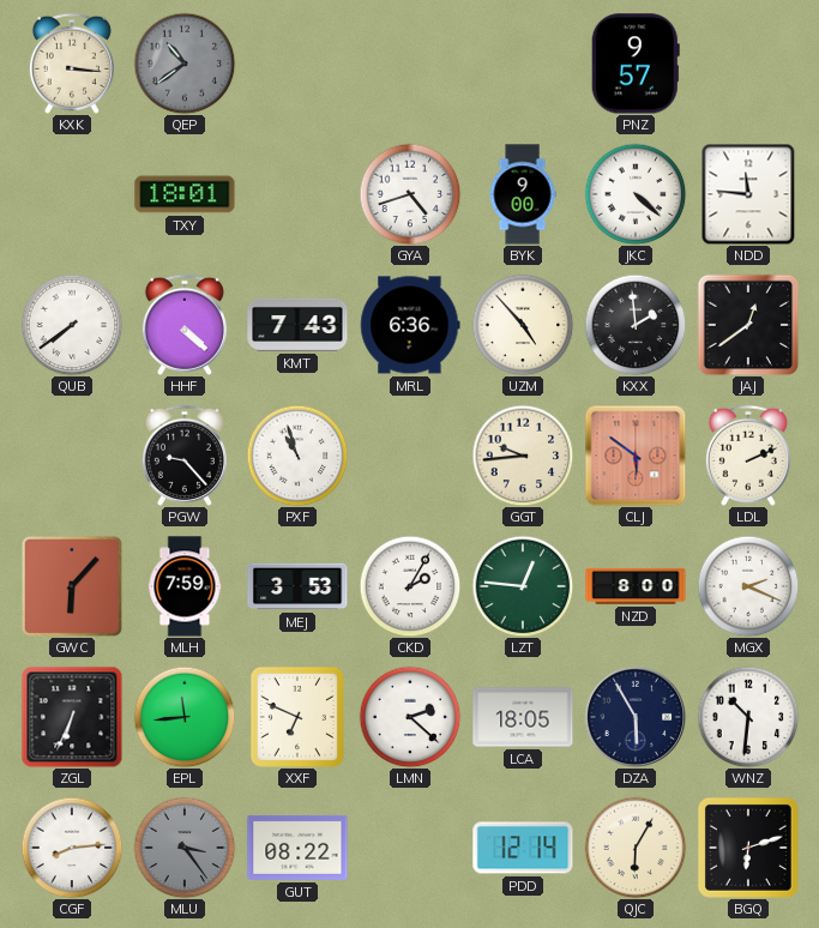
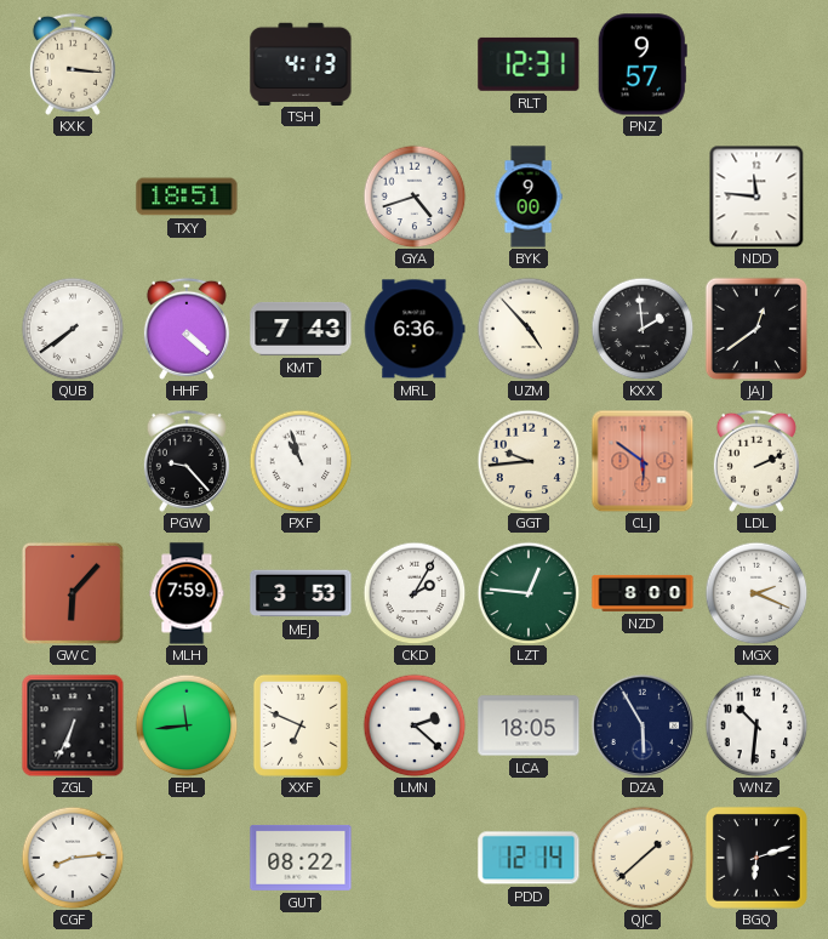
QEP: 10:39 -> none
TSH: none -> 4:13
RLT: none -> 12:31
TXY: 18:01 -> 18:51
JKC: 4:22 -> none
MLU: 3:24 -> none
QJC: 6:05 -> 1:38
